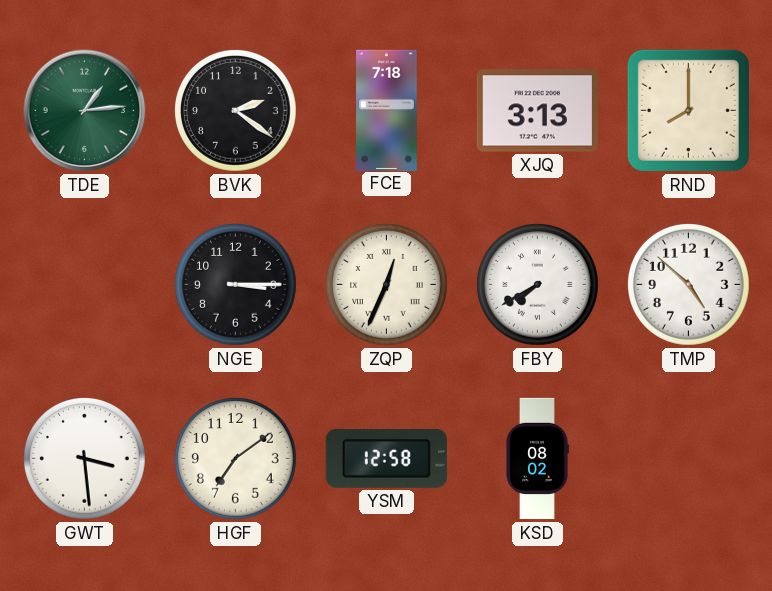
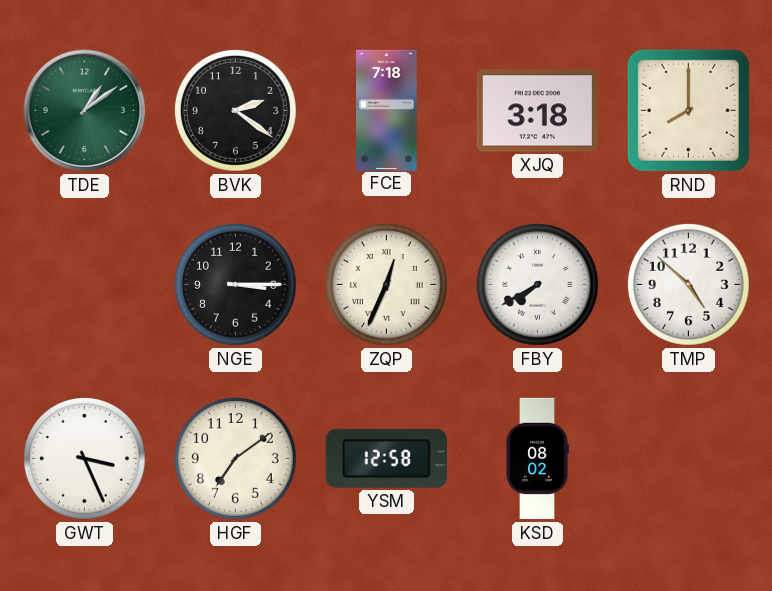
TDE: 1:14 -> 1:09
XJQ: 3:13 -> 3:18
GWT: 3:29 -> 3:26
